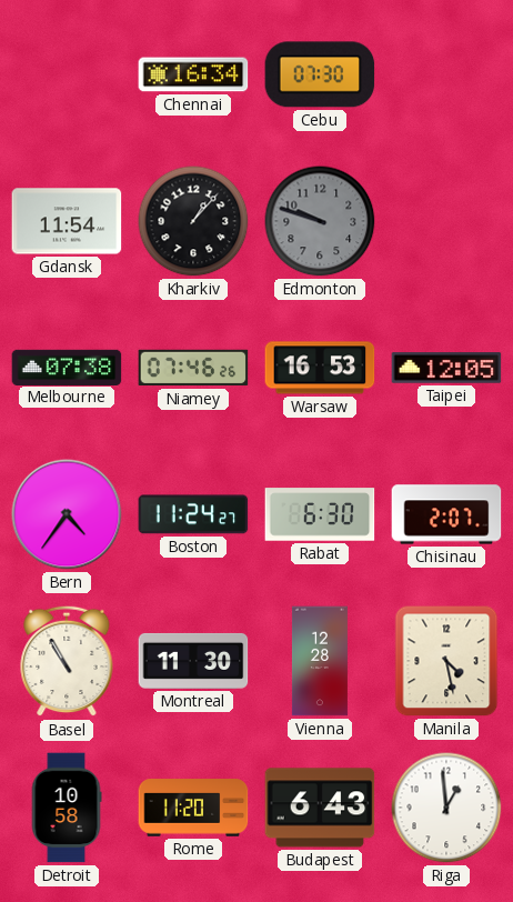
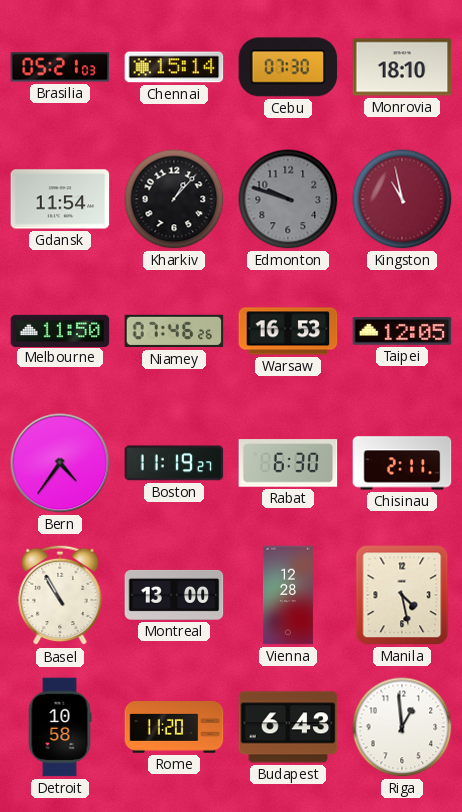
Brasilia: none -> 05:21
Chennai: 16:34 -> 15:14
Monrovia: none -> 18:10
Kingston: none -> 10:58
Melbourne: 07:38 -> 11:50
Boston: 11:24 -> 11:19
Chisinau: 2:07 -> 2:11
Montreal: 11:30 -> 13:00
